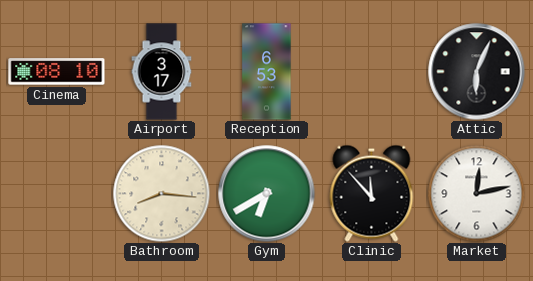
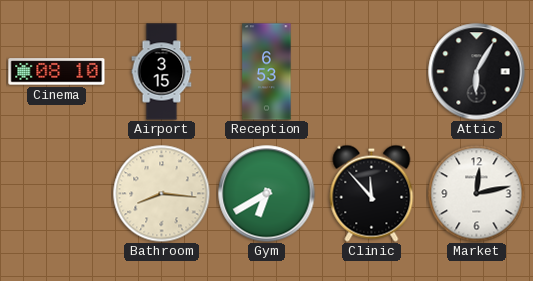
Airport: 3:17 -> 3:15
Attic: 6:04 -> 6:05
